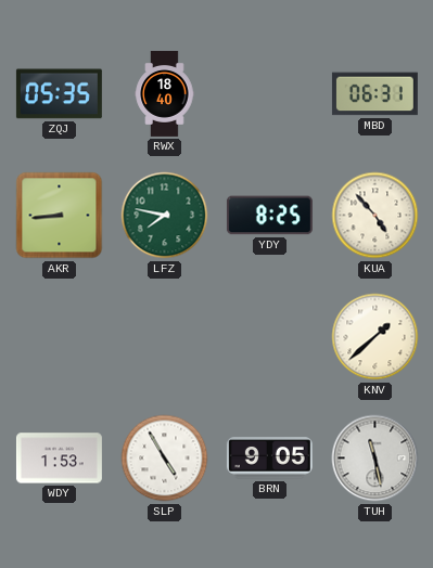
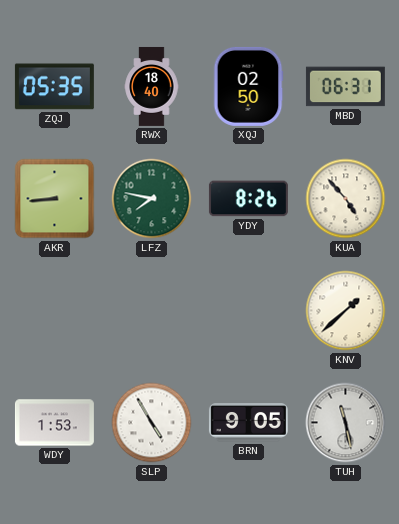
XQJ: none -> 02:50
YDY: 8:25 -> 8:26
